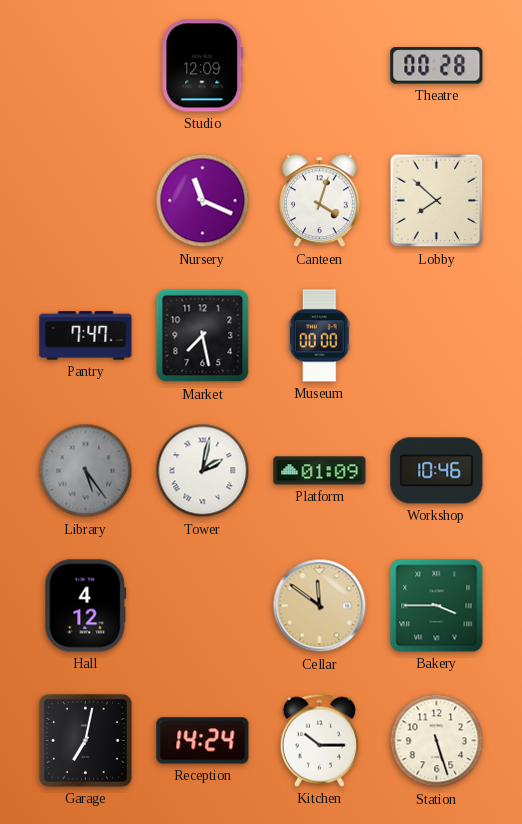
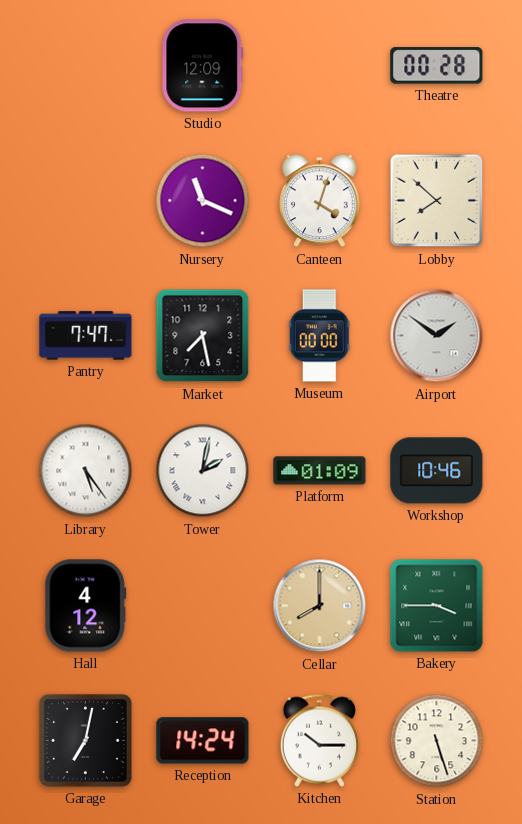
Airport: none -> 1:51
Library dial: grey -> white
Cellar: 11:51 -> 8:00
